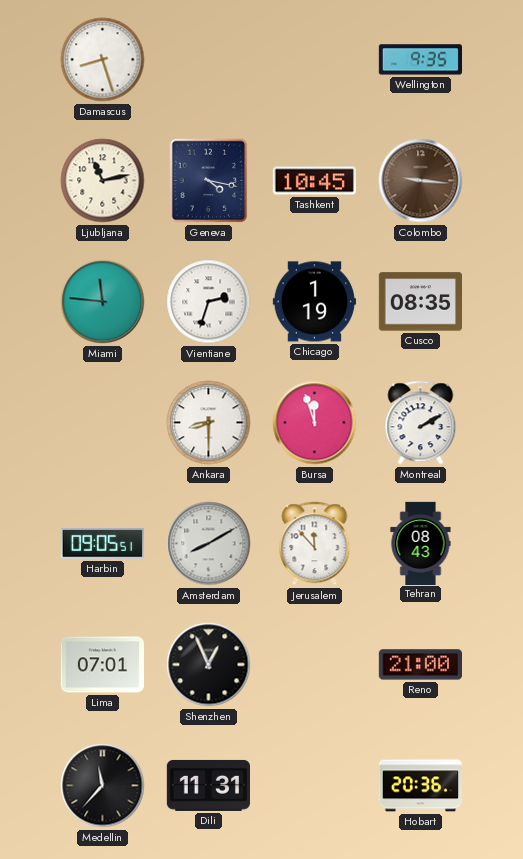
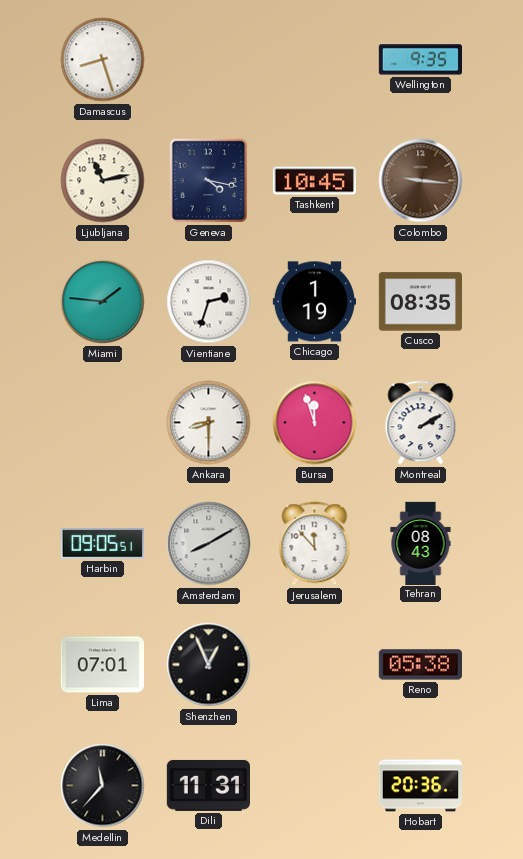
Miami: 11:46 -> 1:46
Reno: 21:00 -> 05:38
